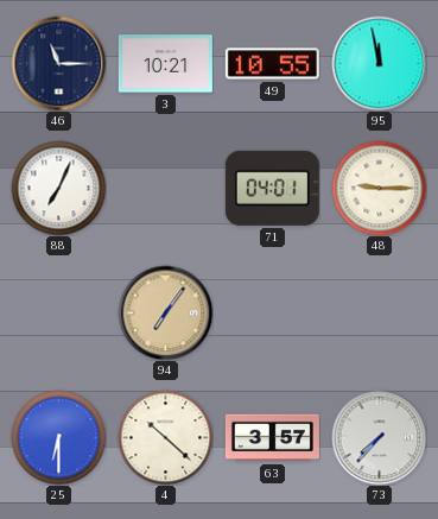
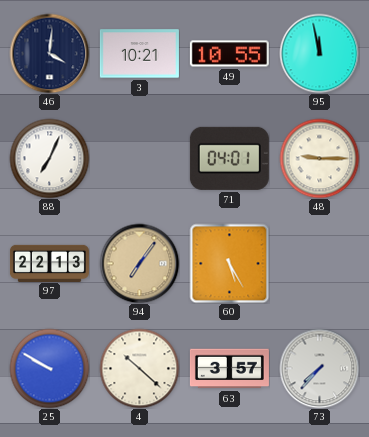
46: 11:15 -> 4:01
97: none -> 22:13
60: none -> 5:25
25: 6:30 -> 9:50
